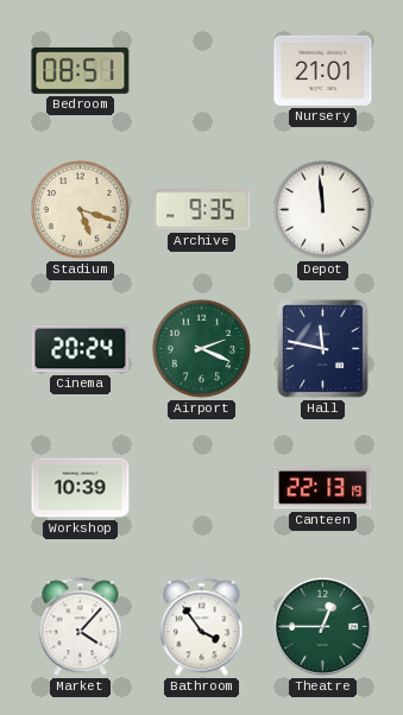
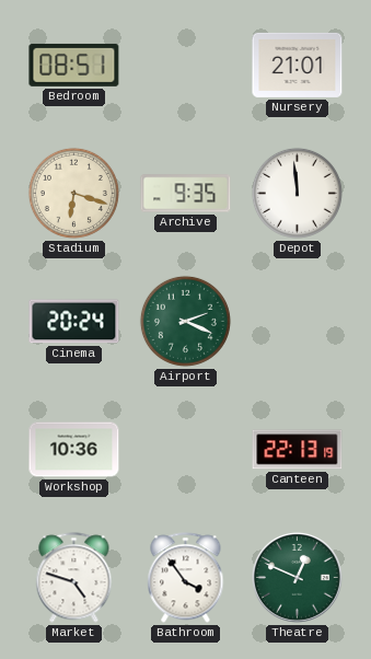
Stadium: 5:18 -> 6:18
Hall: 11:47 -> none
Workshop: 10:39 -> 10:36
Market: 4:07 -> 4:48
Theatre: 12:45 -> 12:49
